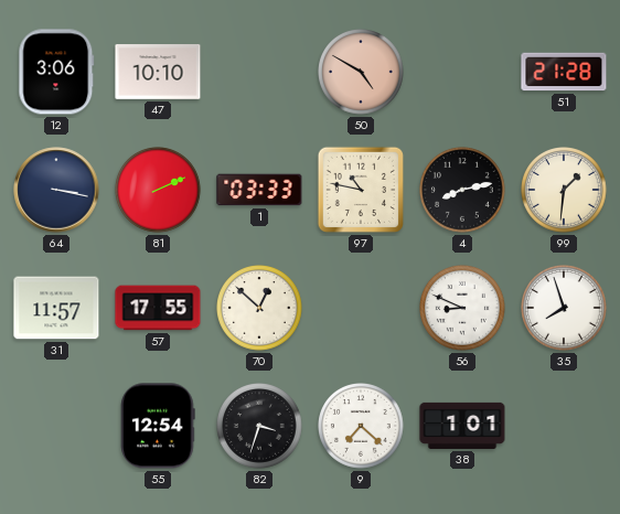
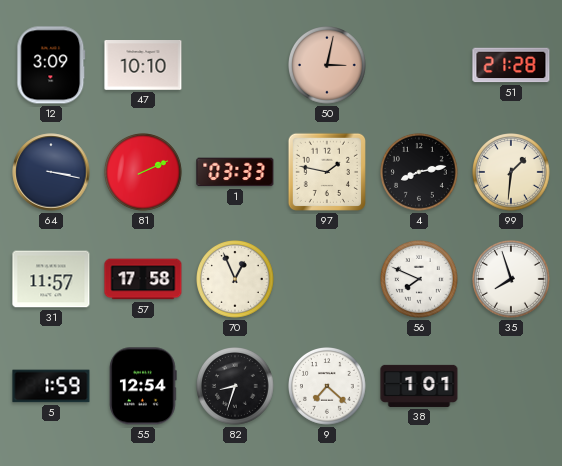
12: 3:06 -> 3:09
50: 4:50 -> 3:02
97: 10:47 -> 1:47
57: 17:55 -> 17:58
70: 12:52 -> 12:56
56: 8:49 -> 7:49
5: none -> 1:59
82: 3:33 -> 8:33
